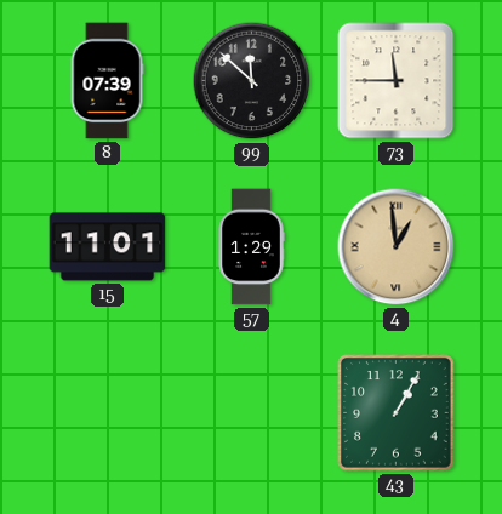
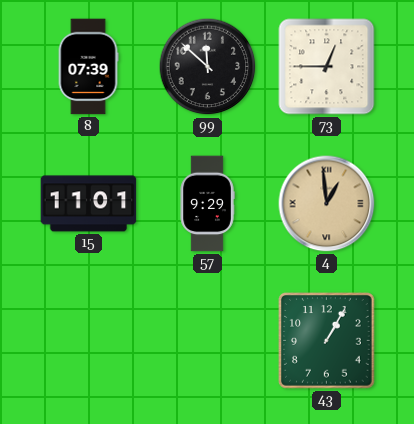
73: 11:45 -> 12:45
57: 1:29 -> 9:29
